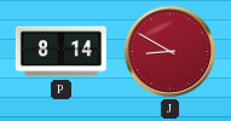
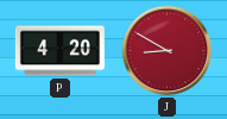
P: 8:14 -> 4:20
